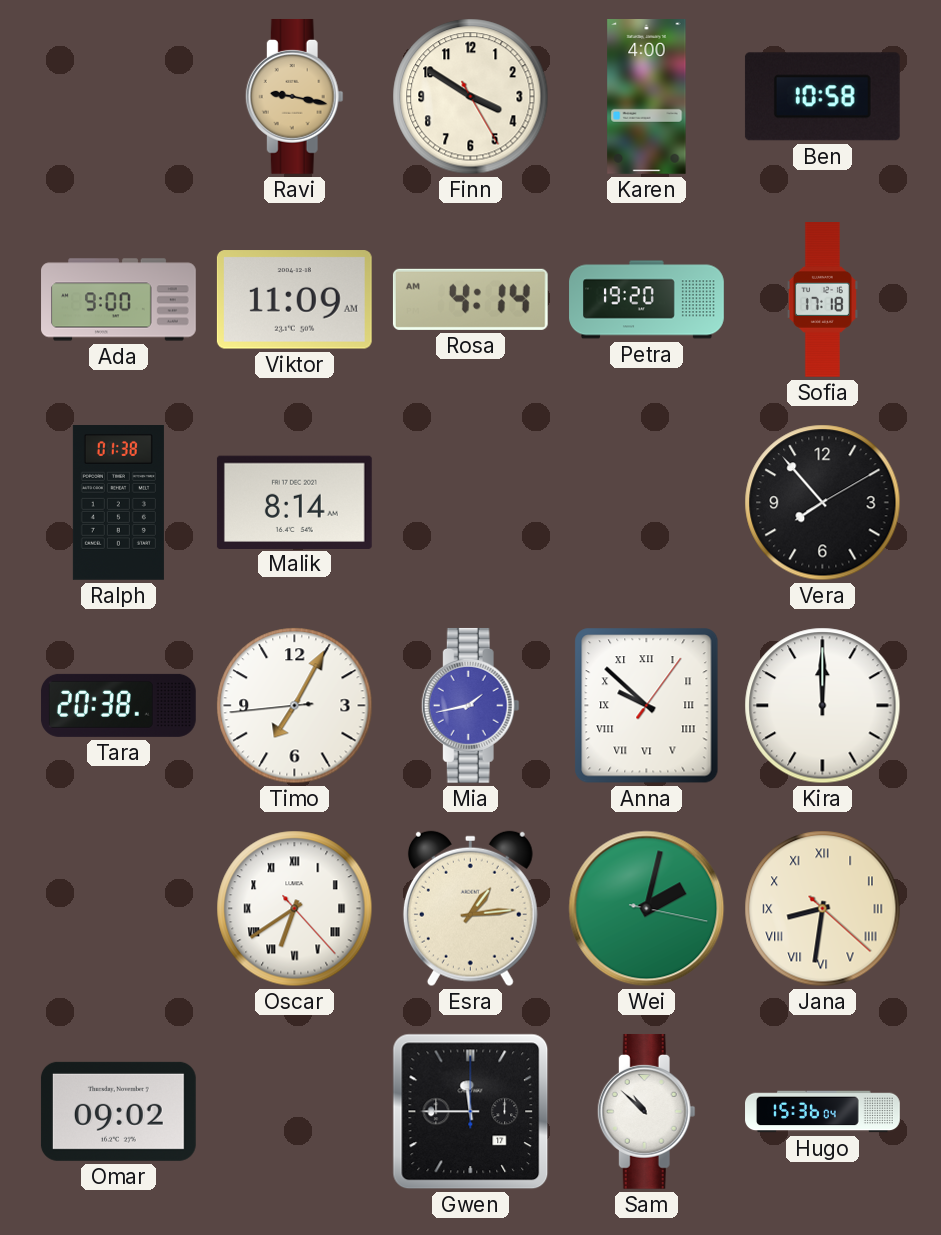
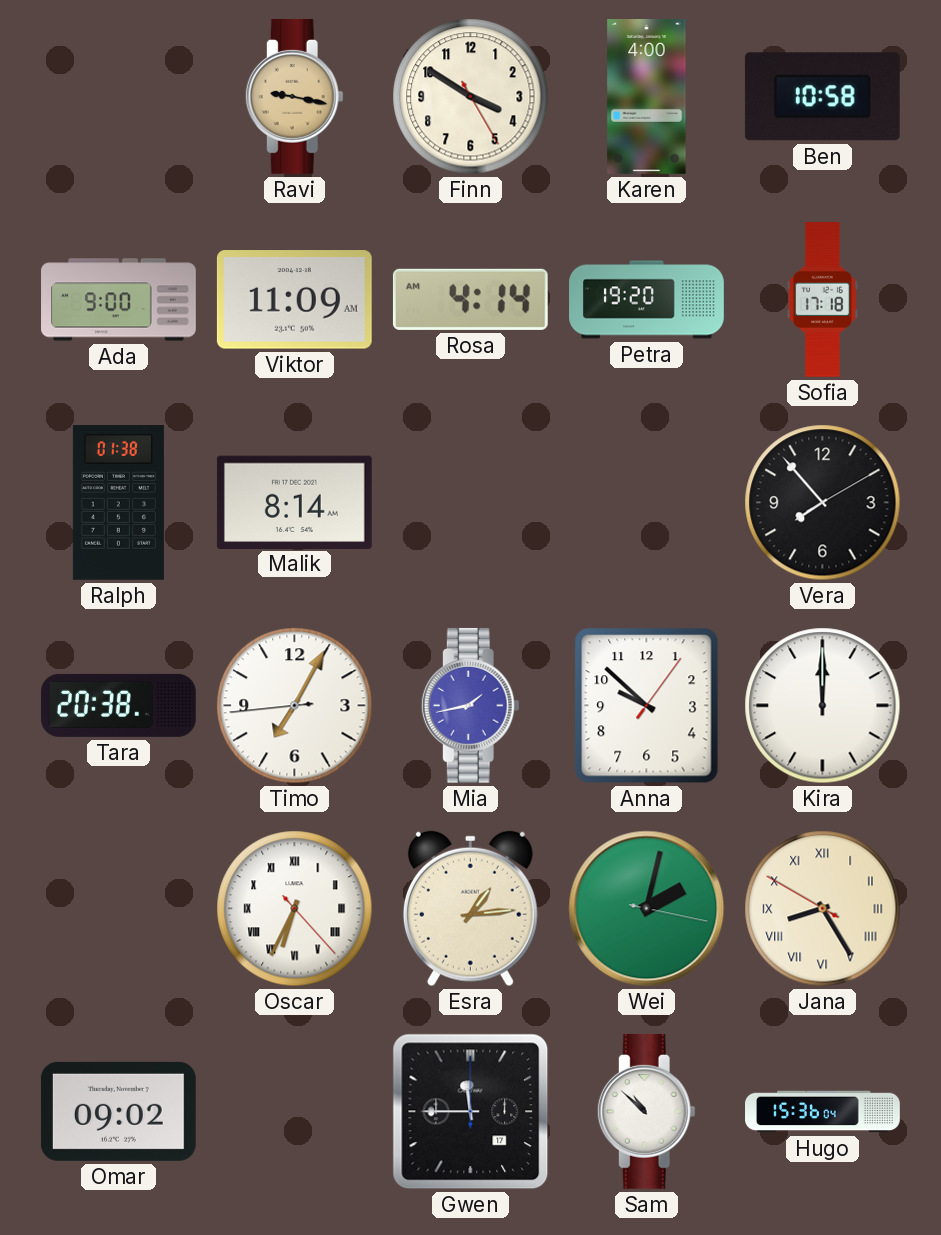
Anna numerals: Roman -> Arabic
Oscar: 6:39 -> 6:34
Jana: 8:31 -> 8:24
